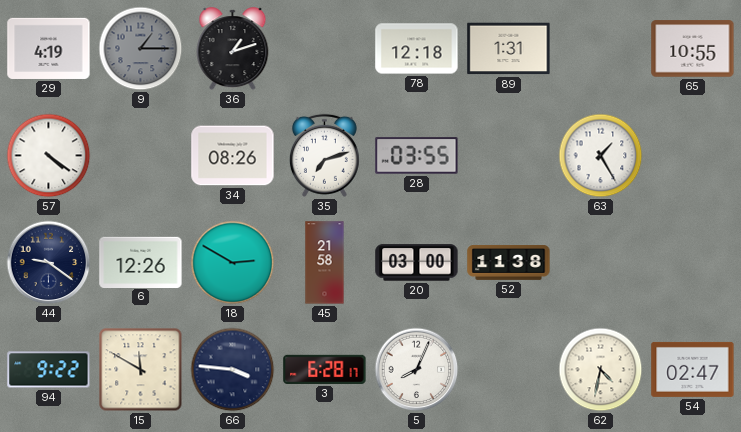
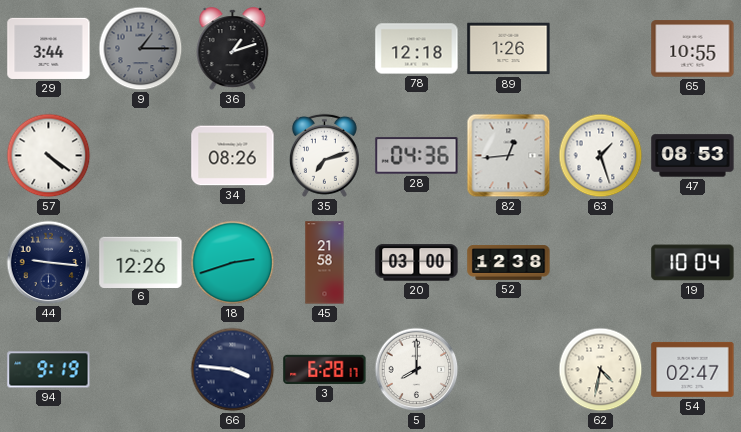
29: 4:19 -> 3:44
89: 1:31 -> 1:26
28: 03:55 -> 04:36
82: none -> 12:44
63: 1:25 -> 1:27
47: none -> 08:53
44: 9:21 -> 9:16
18: 2:50 -> 2:42
52: 11:38 -> 12:38
19: none -> 10:04
94: 9:22 -> 9:19
15: 11:50 -> none
5: 8:04 -> 8:00
